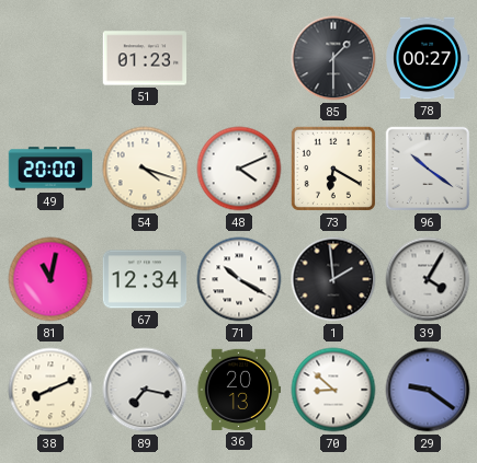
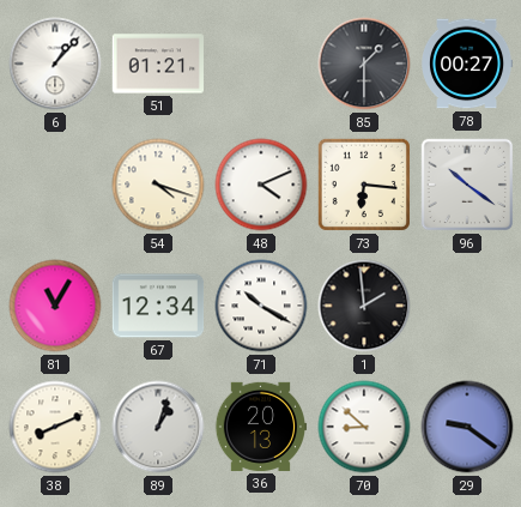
6: none -> 1:07
51: 01:23 -> 01:21
49: 20:00 -> none
73: 6:20 -> 6:16
81: 11:02 -> 11:05
39: 4:05 -> none
89: 7:17 -> 1:03
